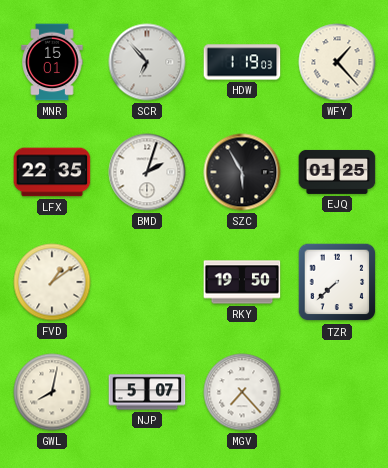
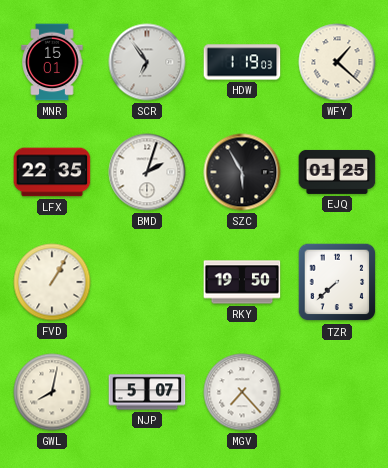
SCR: 6:53 -> 6:54
WFY: 1:23 -> 1:22
FVD: 1:09 -> 1:05
